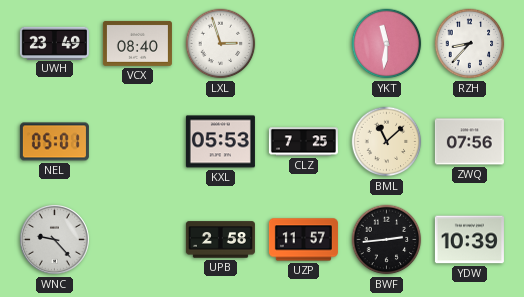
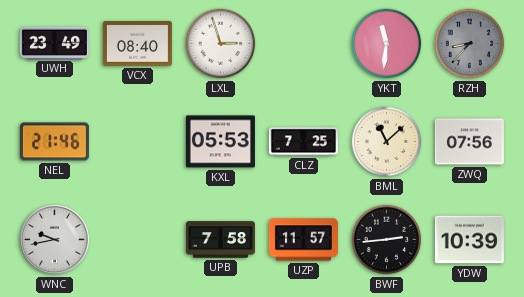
RZH dial: white -> grey
NEL: 05:01 -> 21:46
WNC: 9:23 -> 9:43
UPB: 2:58 -> 7:58
